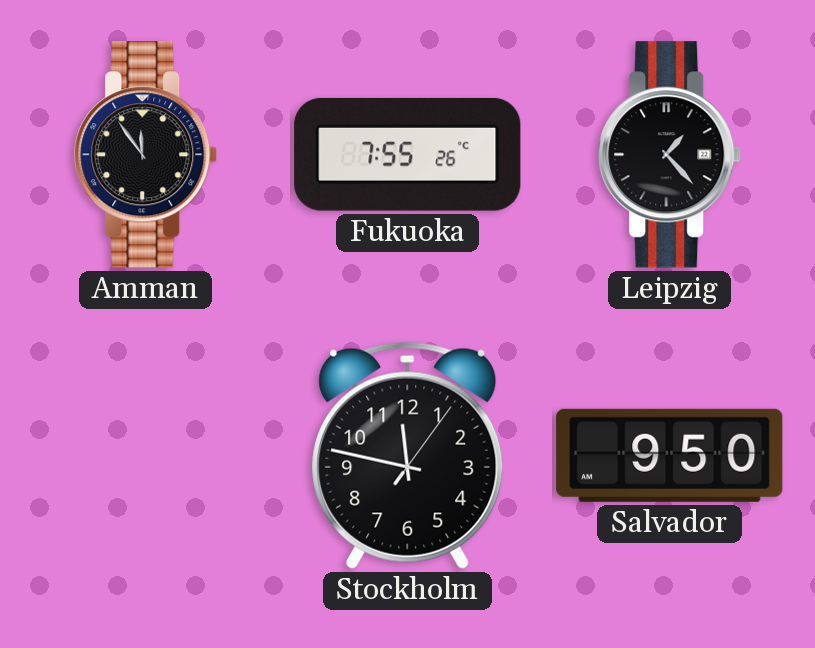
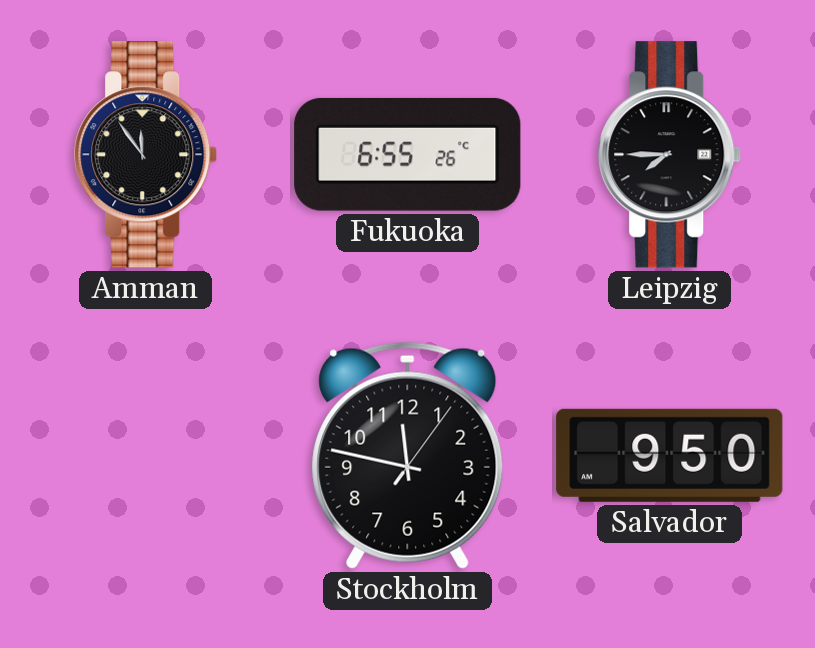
Fukuoka: 7:55 -> 6:55
Leipzig: 1:23 -> 7:45
